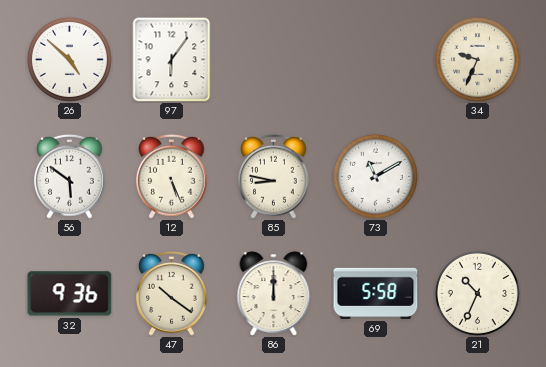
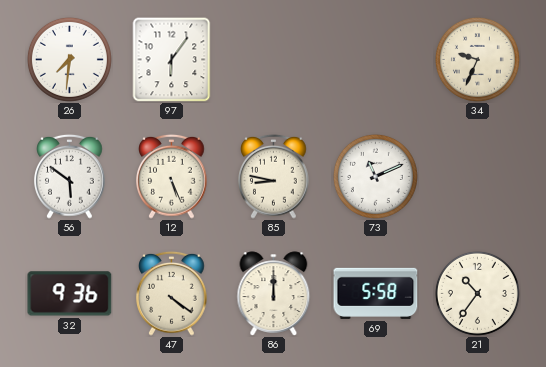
26: 4:52 -> 7:31
73: 11:10 -> 11:11
47: 10:21 -> 4:21
21: 10:34 -> 10:36
